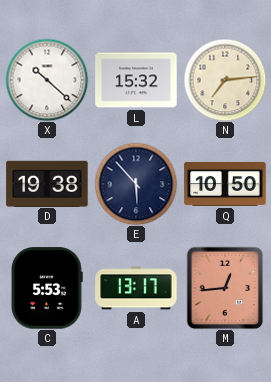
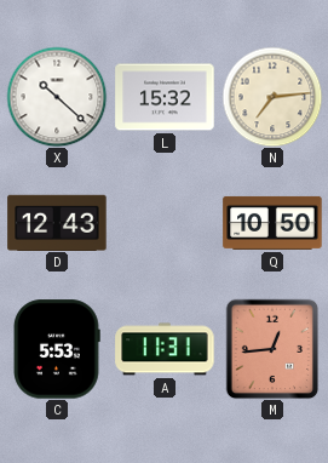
D: 19:38 -> 12:43
E: 5:53 -> none
A: 13:17 -> 11:31
